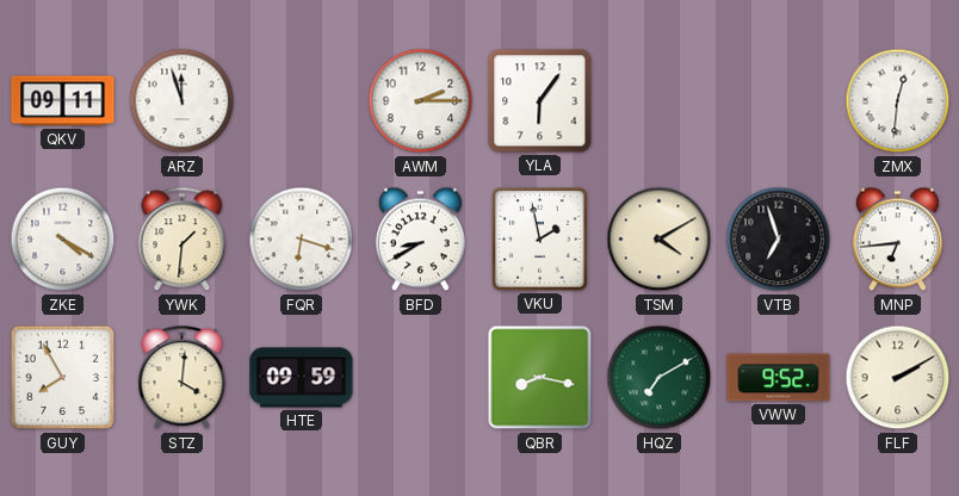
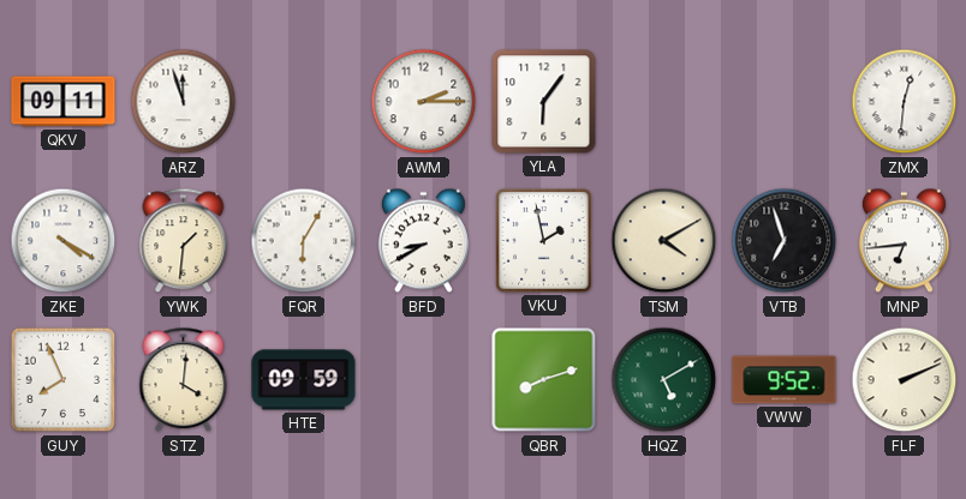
FQR: 6:18 -> 6:05
GUY: 7:55 -> 7:56
QBR: 8:17 -> 8:12
HQZ: 7:10 -> 5:10
FLF: 2:10 -> 2:11
